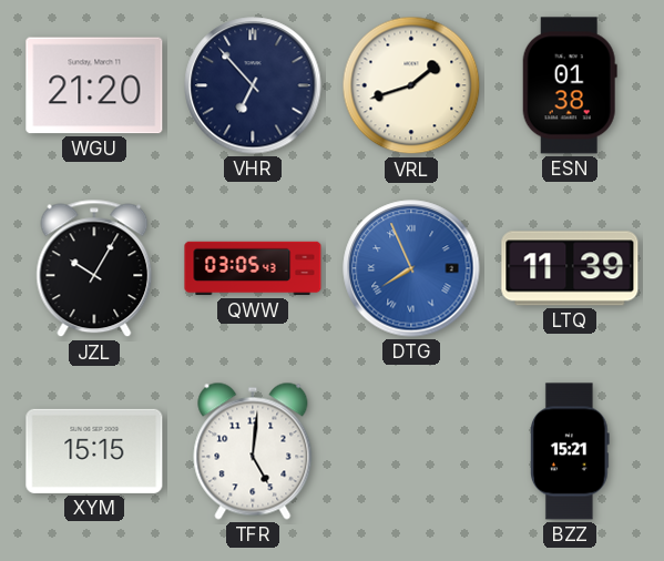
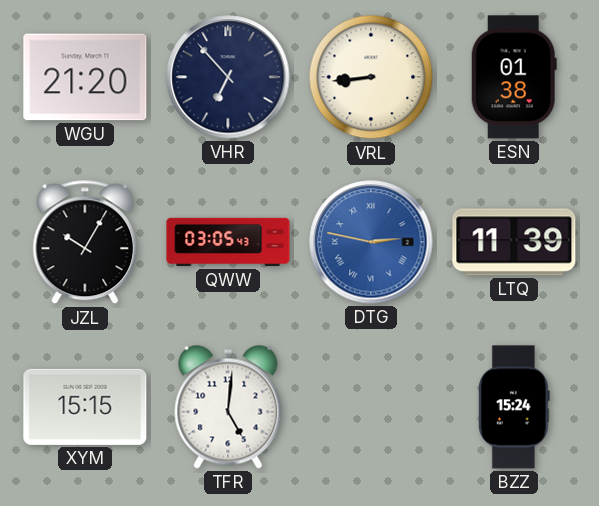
VRL: 1:42 -> 8:44
DTG: 7:56 -> 2:47
BZZ: 15:21 -> 15:24
